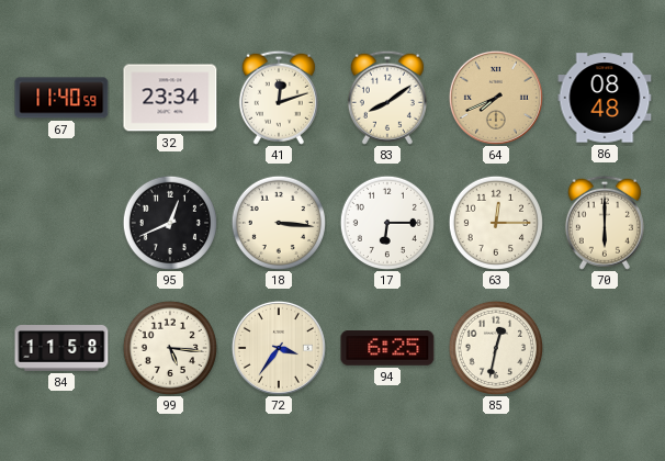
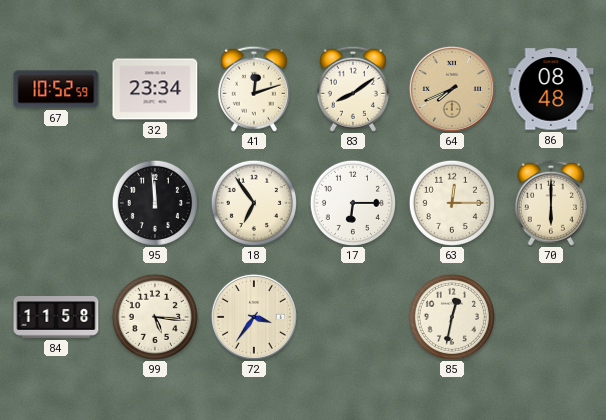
67: 11:40 -> 10:52
95: 12:41 -> 11:59
18: 3:16 -> 6:54
94: 6:25 -> none
